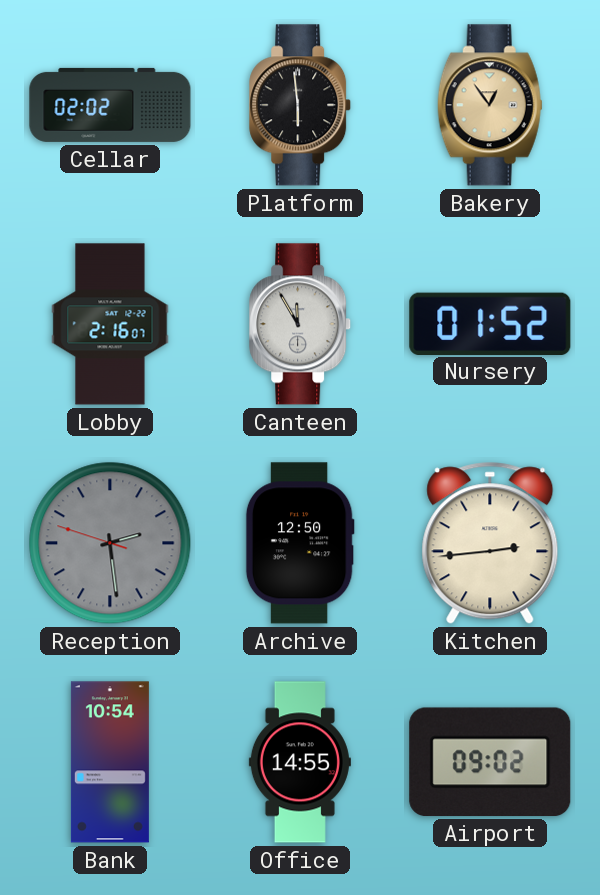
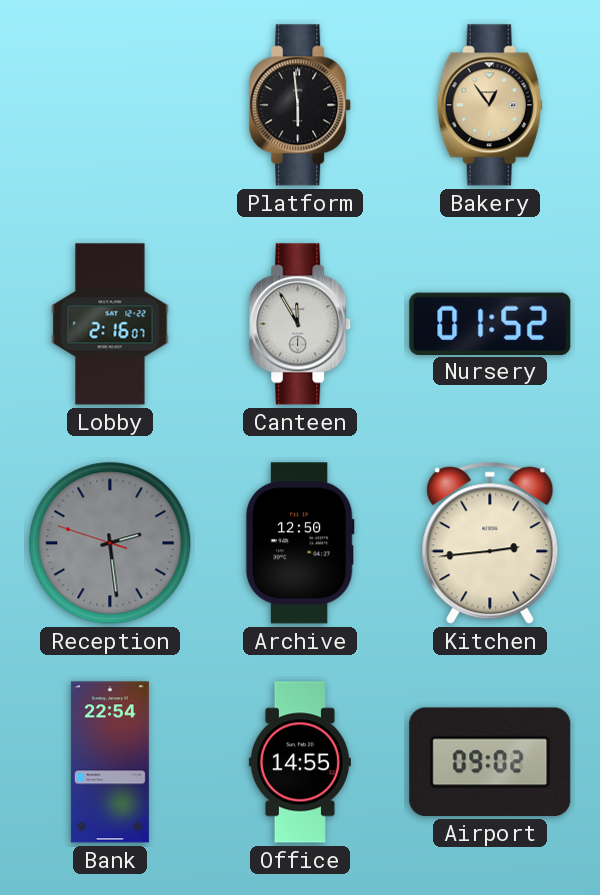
Cellar: 02:02 -> none
Bank: 10:54 -> 22:54
